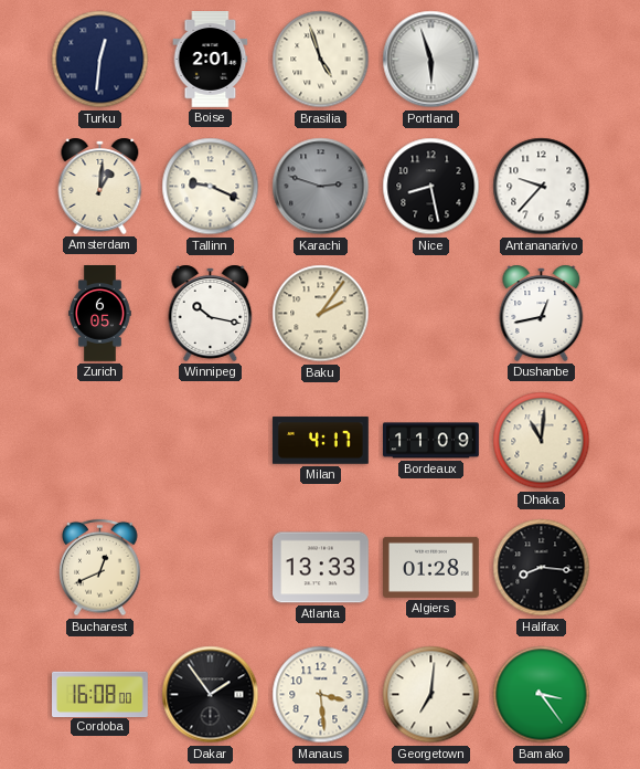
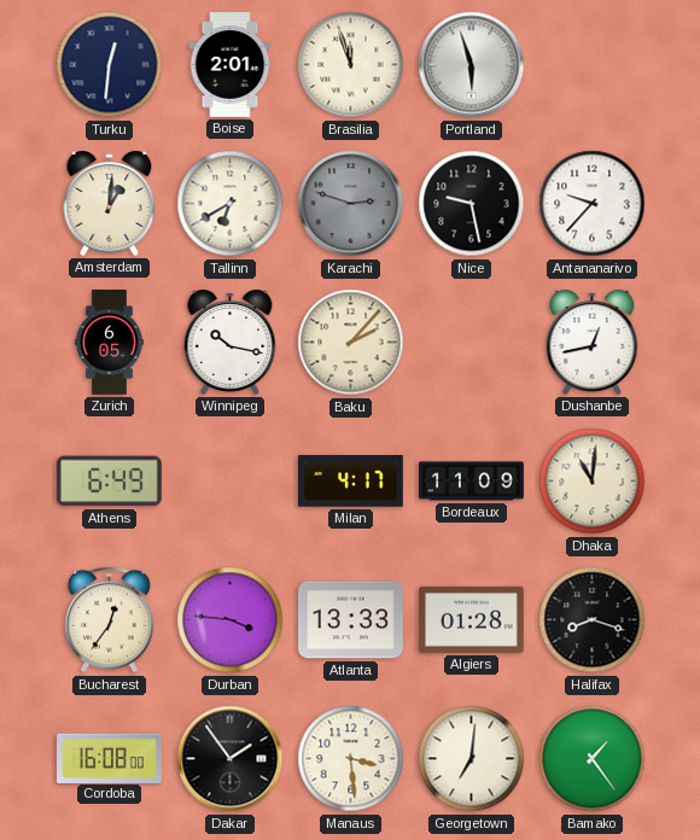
Brasilia: 4:57 -> 11:57
Tallinn: 9:19 -> 6:40
Nice: 8:28 -> 9:28
Baku: 2:06 -> 2:07
Athens: none -> 6:49
Bucharest: 12:41 -> 12:36
Durban: none -> 3:46
Halifax: 8:16 -> 8:18
Bamako: 3:24 -> 1:24
